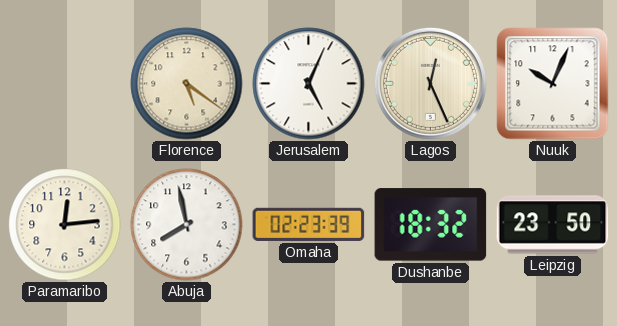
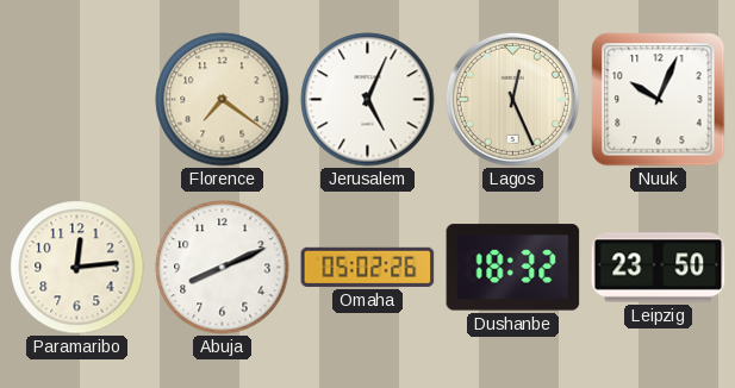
Florence: 5:21 -> 7:21
Abuja: 7:58 -> 8:11
Omaha: 02:23 -> 05:02
